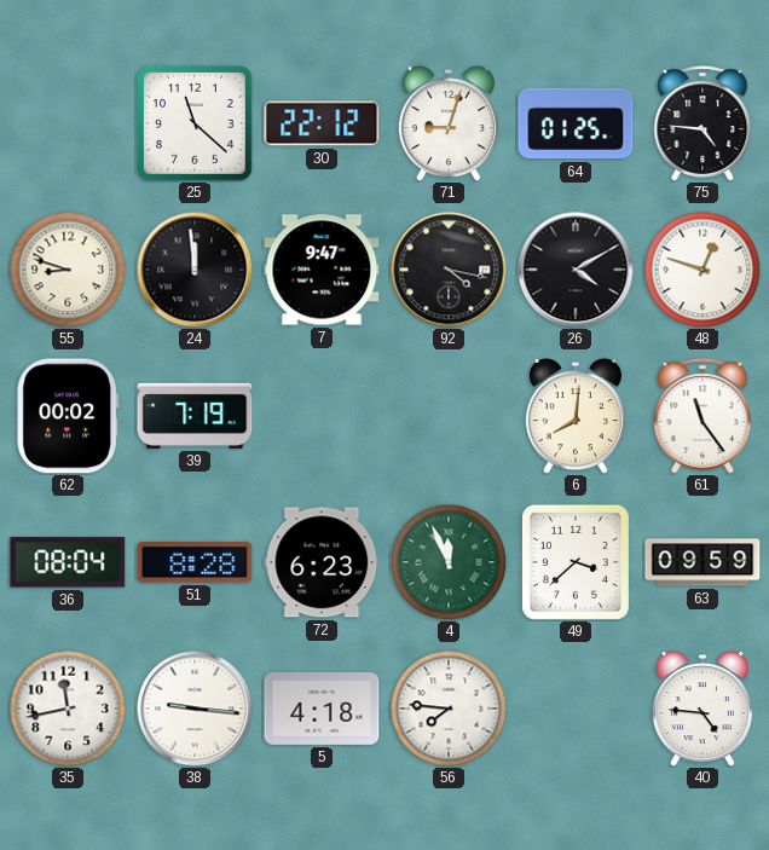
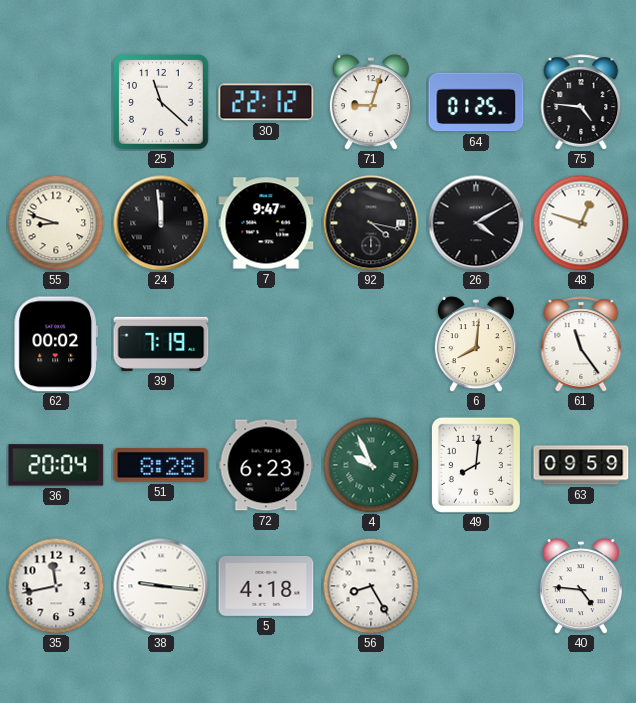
36: 08:04 -> 20:04
4: 11:56 -> 9:56
49: 3:38 -> 8:01
56: 7:46 -> 8:25
